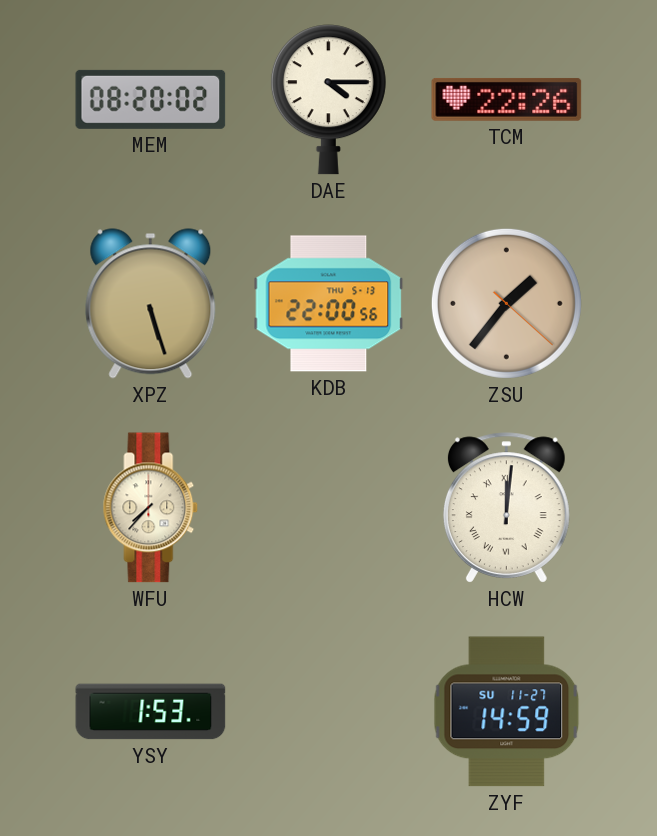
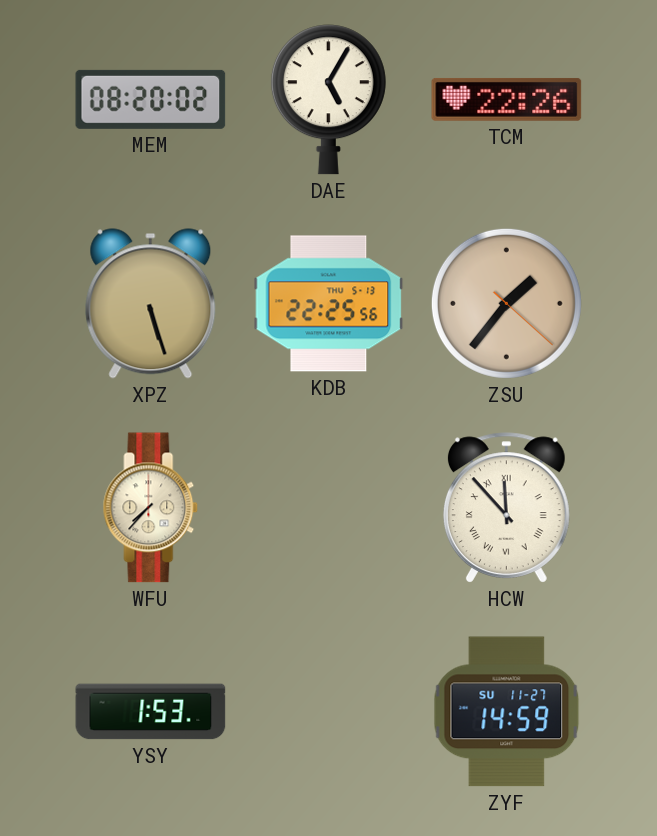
DAE: 4:15 -> 5:05
KDB: 22:00 -> 22:25
HCW: 12:01 -> 11:53
